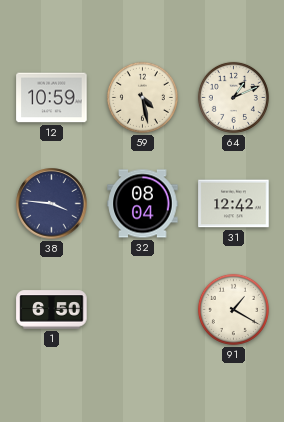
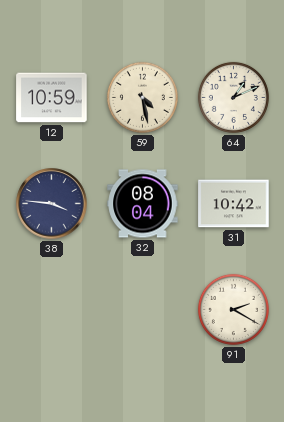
31: 12:42 -> 10:42
1: 6:50 -> none
91: 1:20 -> 2:20
